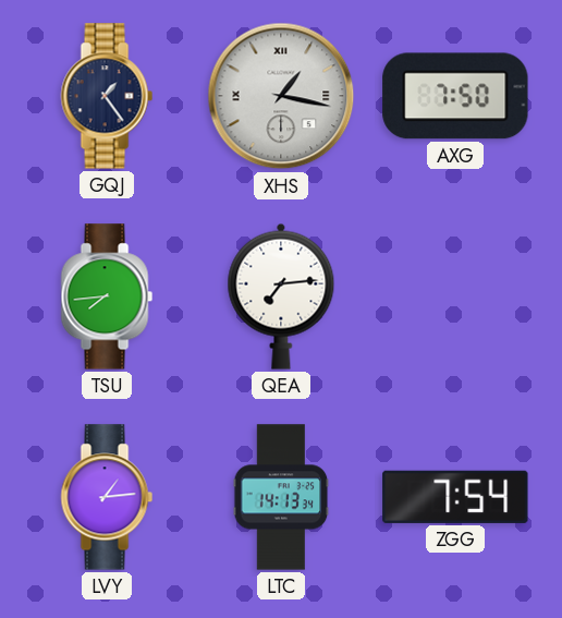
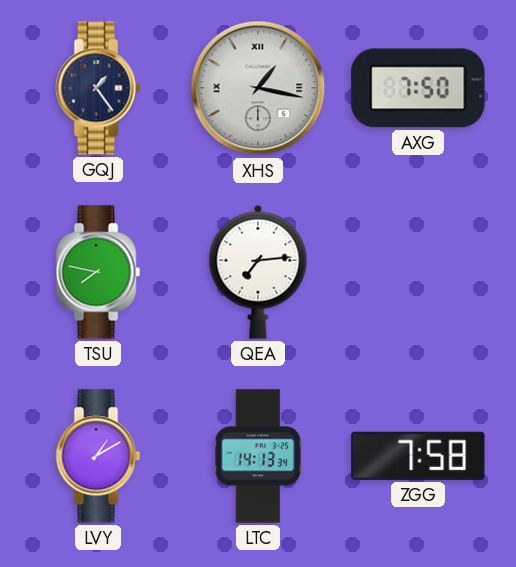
TSU: 7:44 -> 7:47
LVY: 1:14 -> 1:10
ZGG: 7:54 -> 7:58
